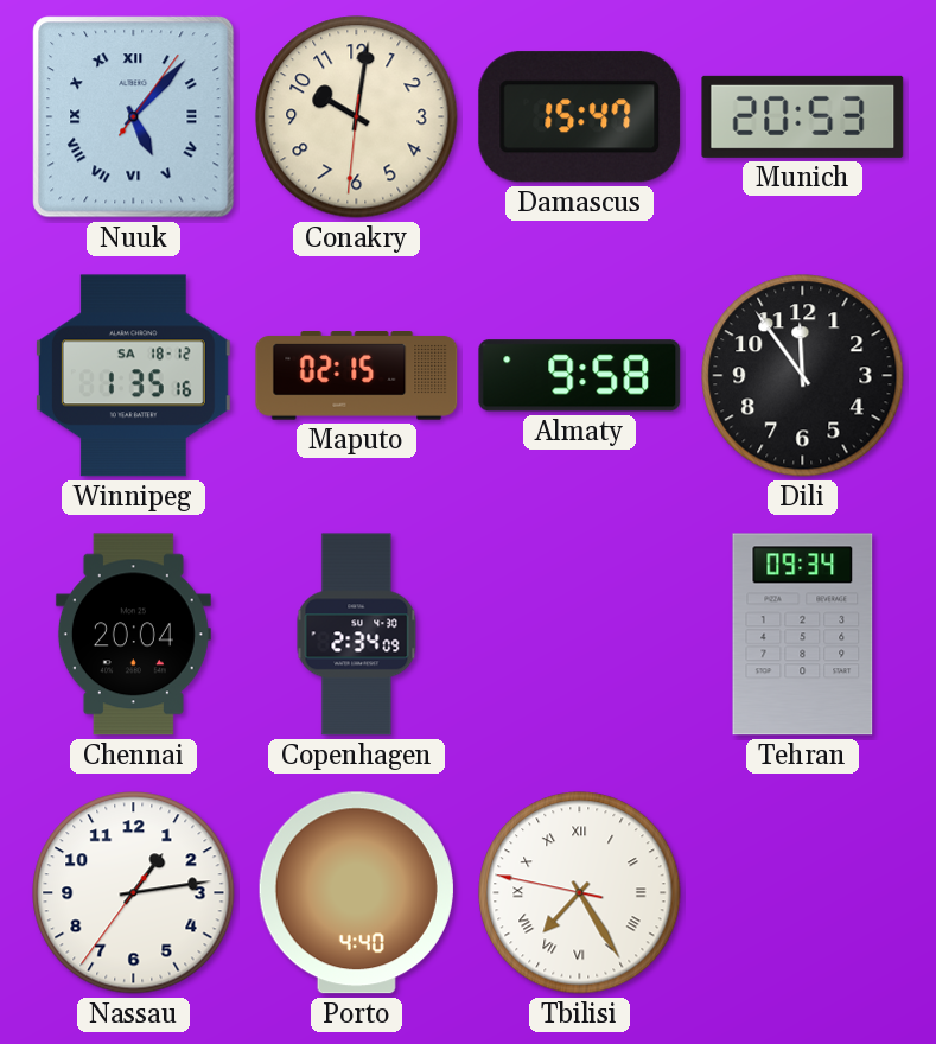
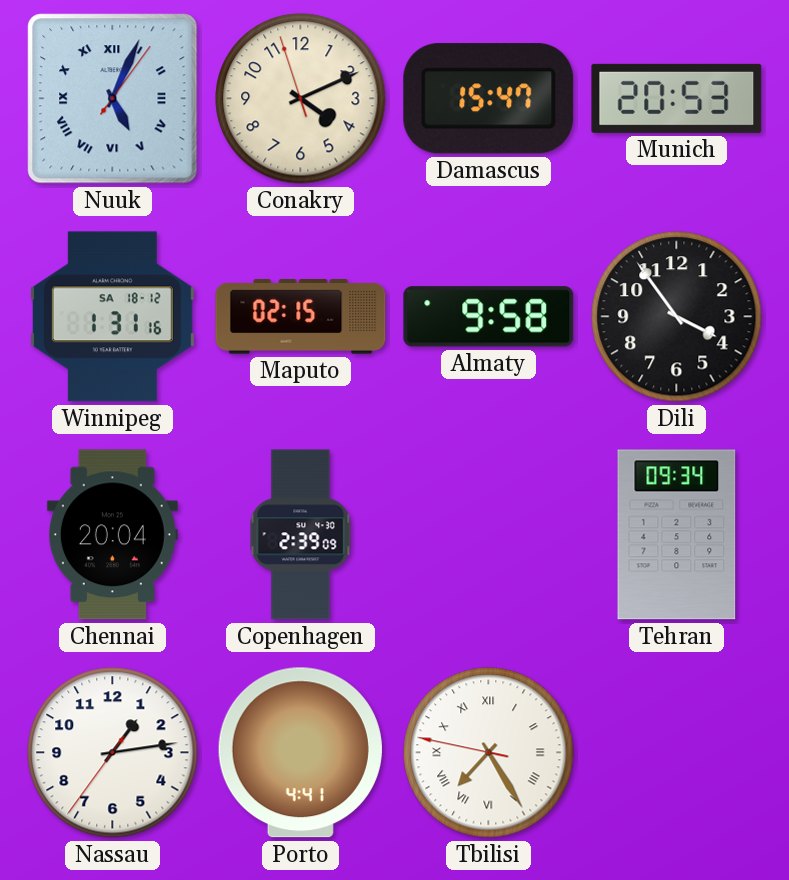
Nuuk: 5:07 -> 5:04
Conakry: 10:01 -> 4:10
Winnipeg: 1:35 -> 1:31
Dili: 11:54 -> 3:54
Copenhagen: 2:34 -> 2:39
Porto: 4:40 -> 4:41
